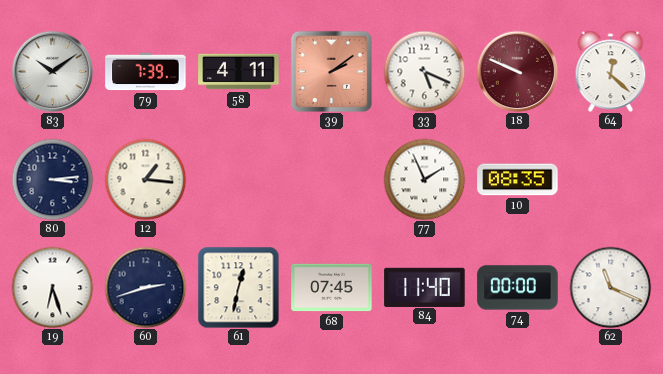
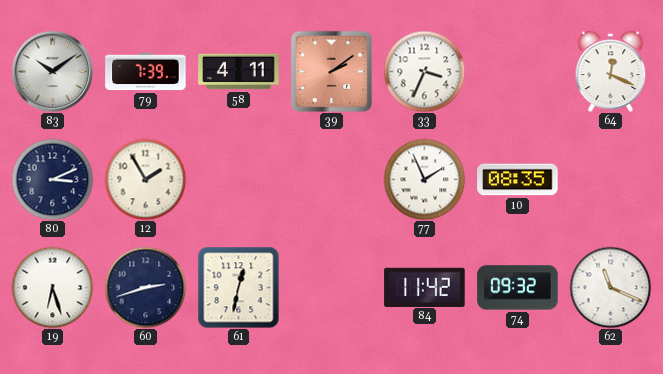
33: 5:19 -> 3:34
18: 9:49 -> none
64: 12:22 -> 12:19
80: 3:14 -> 3:11
12: 1:16 -> 1:55
68: 07:45 -> none
84: 11:40 -> 11:42
74: 00:00 -> 09:32
